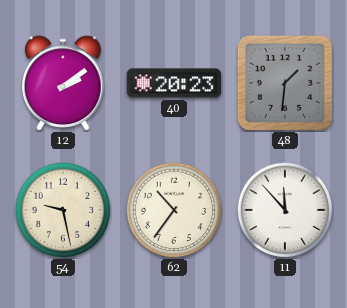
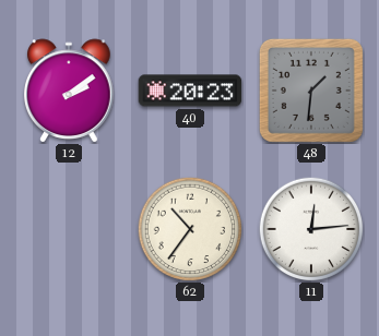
54: 9:28 -> none
11: 11:53 -> 12:14
